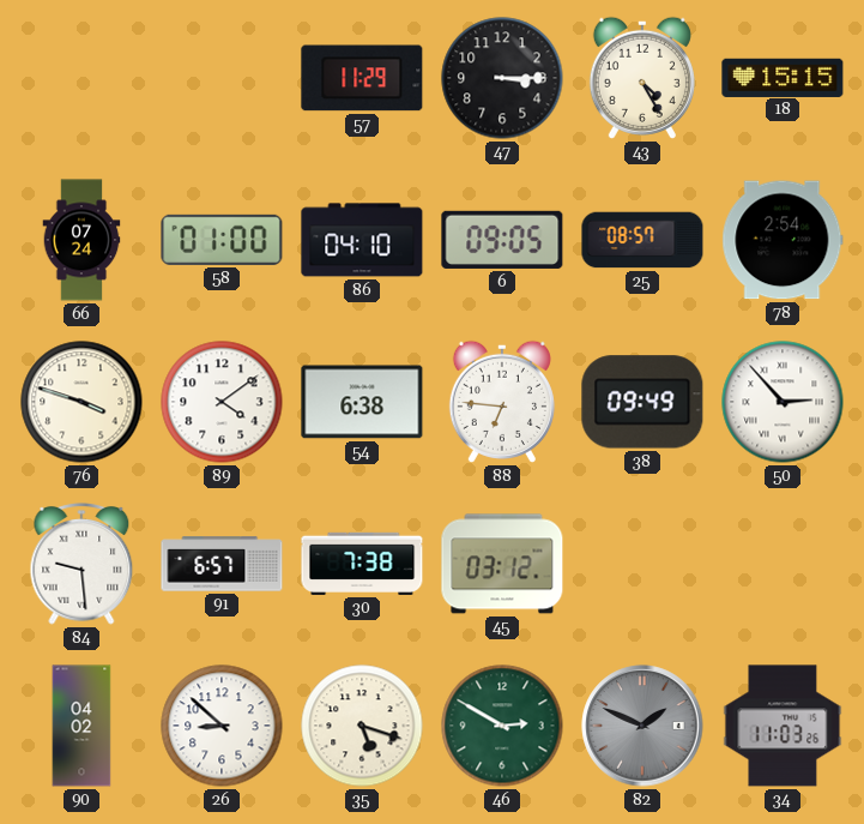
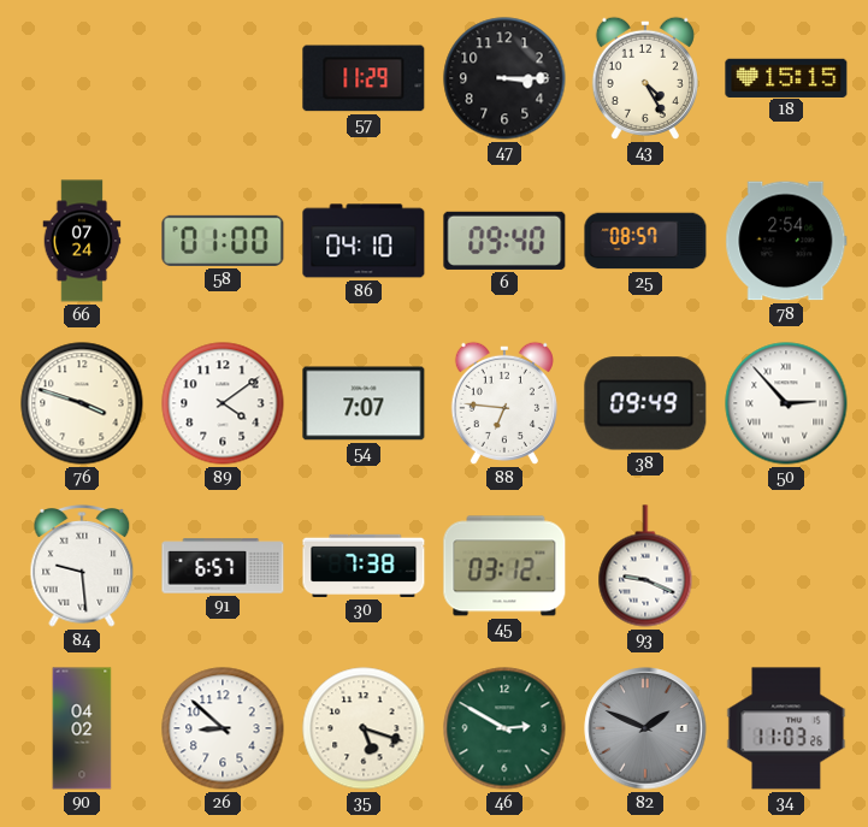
6: 09:05 -> 09:40
54: 6:38 -> 7:07
93: none -> 9:19
